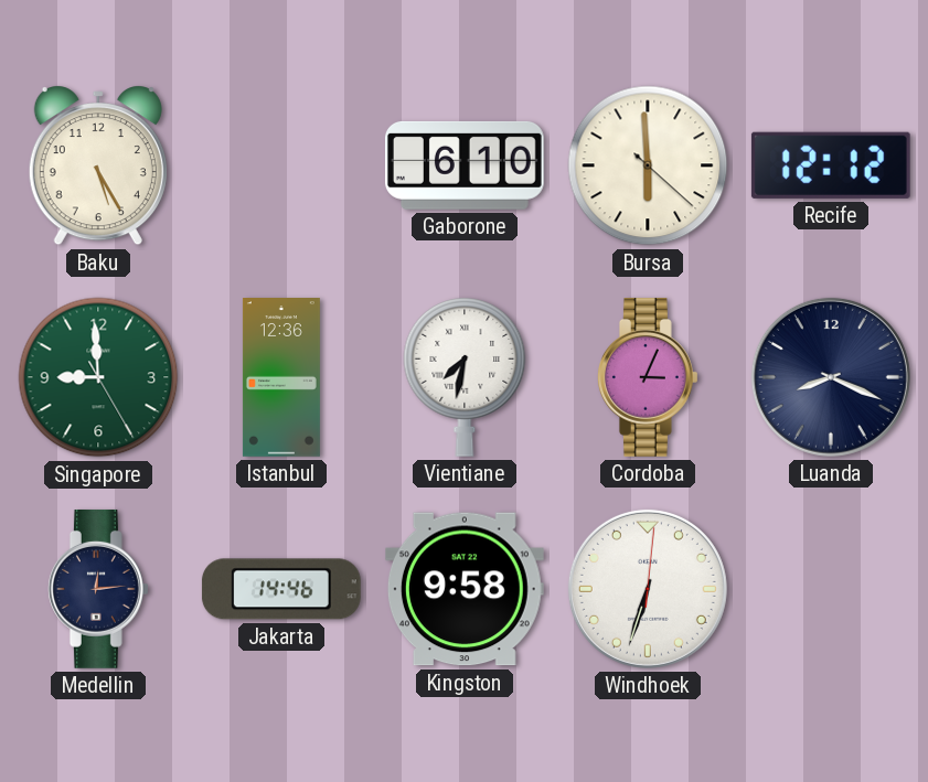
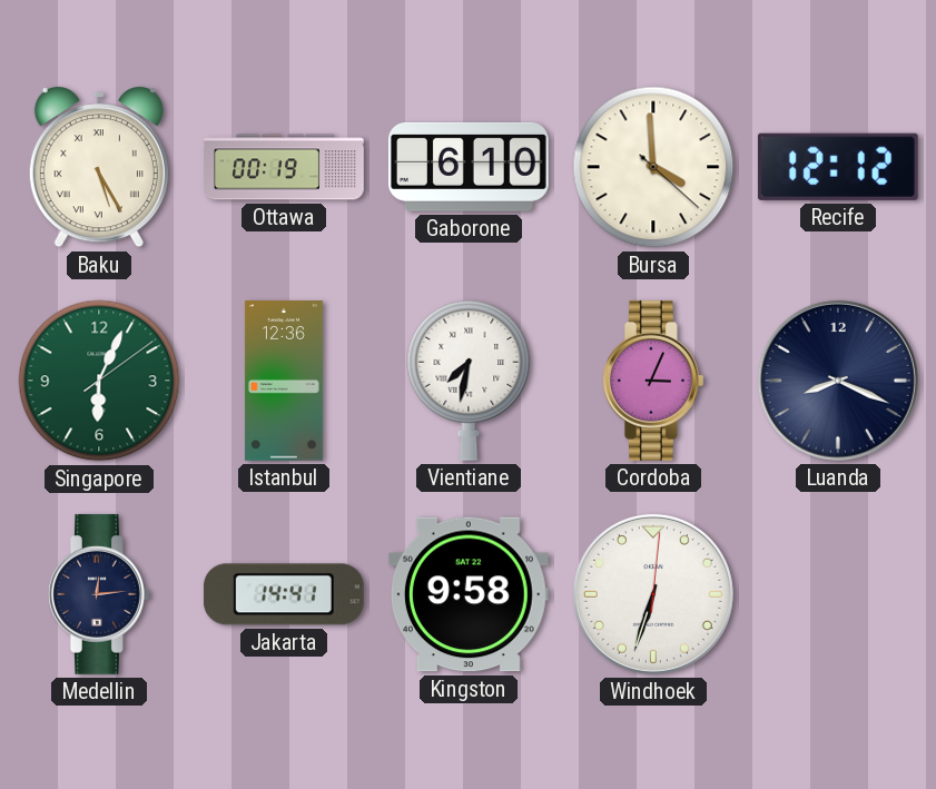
Baku numerals: Arabic -> Roman
Ottawa: none -> 00:19
Bursa: 5:59 -> 3:59
Singapore: 8:59 -> 6:04
Jakarta: 14:46 -> 14:41
